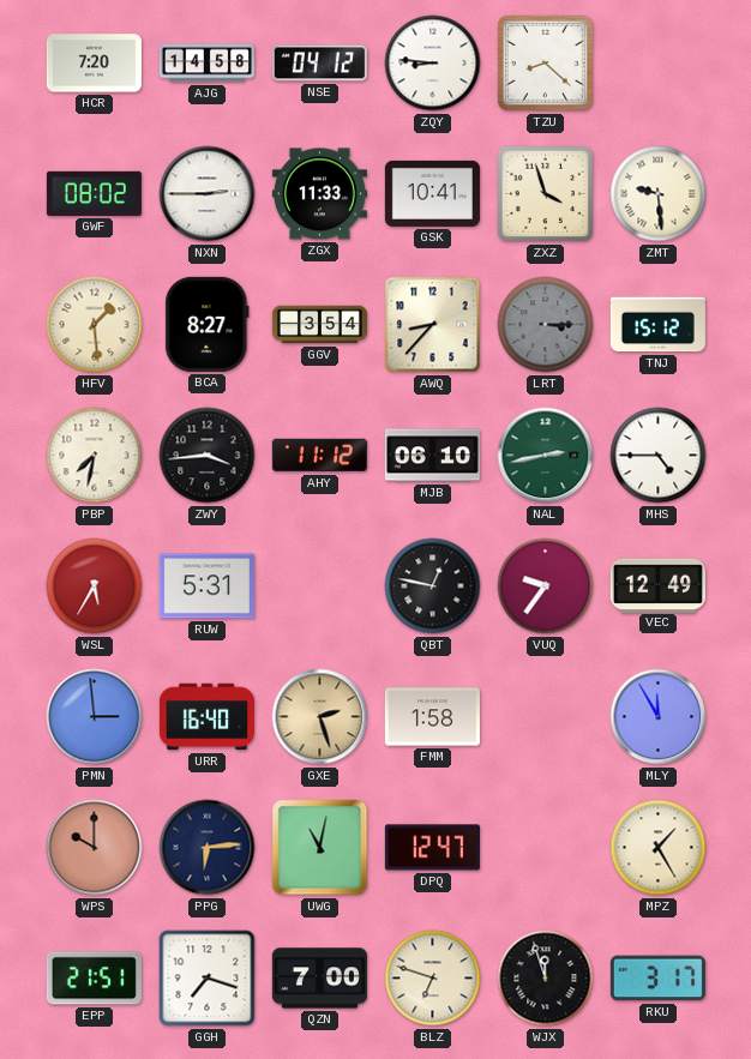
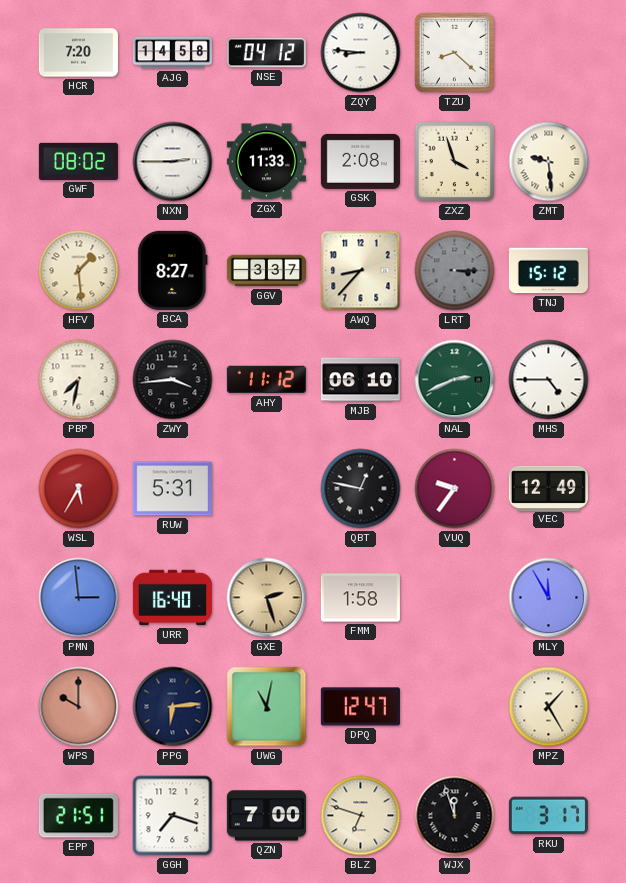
GSK: 10:41 -> 2:08
GGV: 3:54 -> 3:37
NAL: 2:43 -> 2:41
